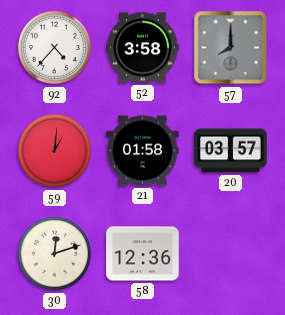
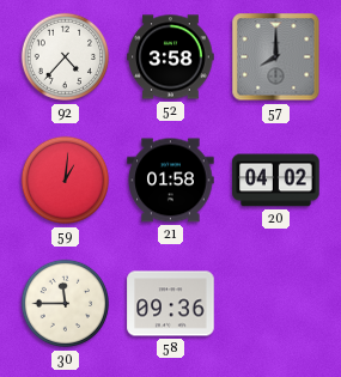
20: 03:57 -> 04:02
30: 12:12 -> 11:45
58: 12:36 -> 09:36
